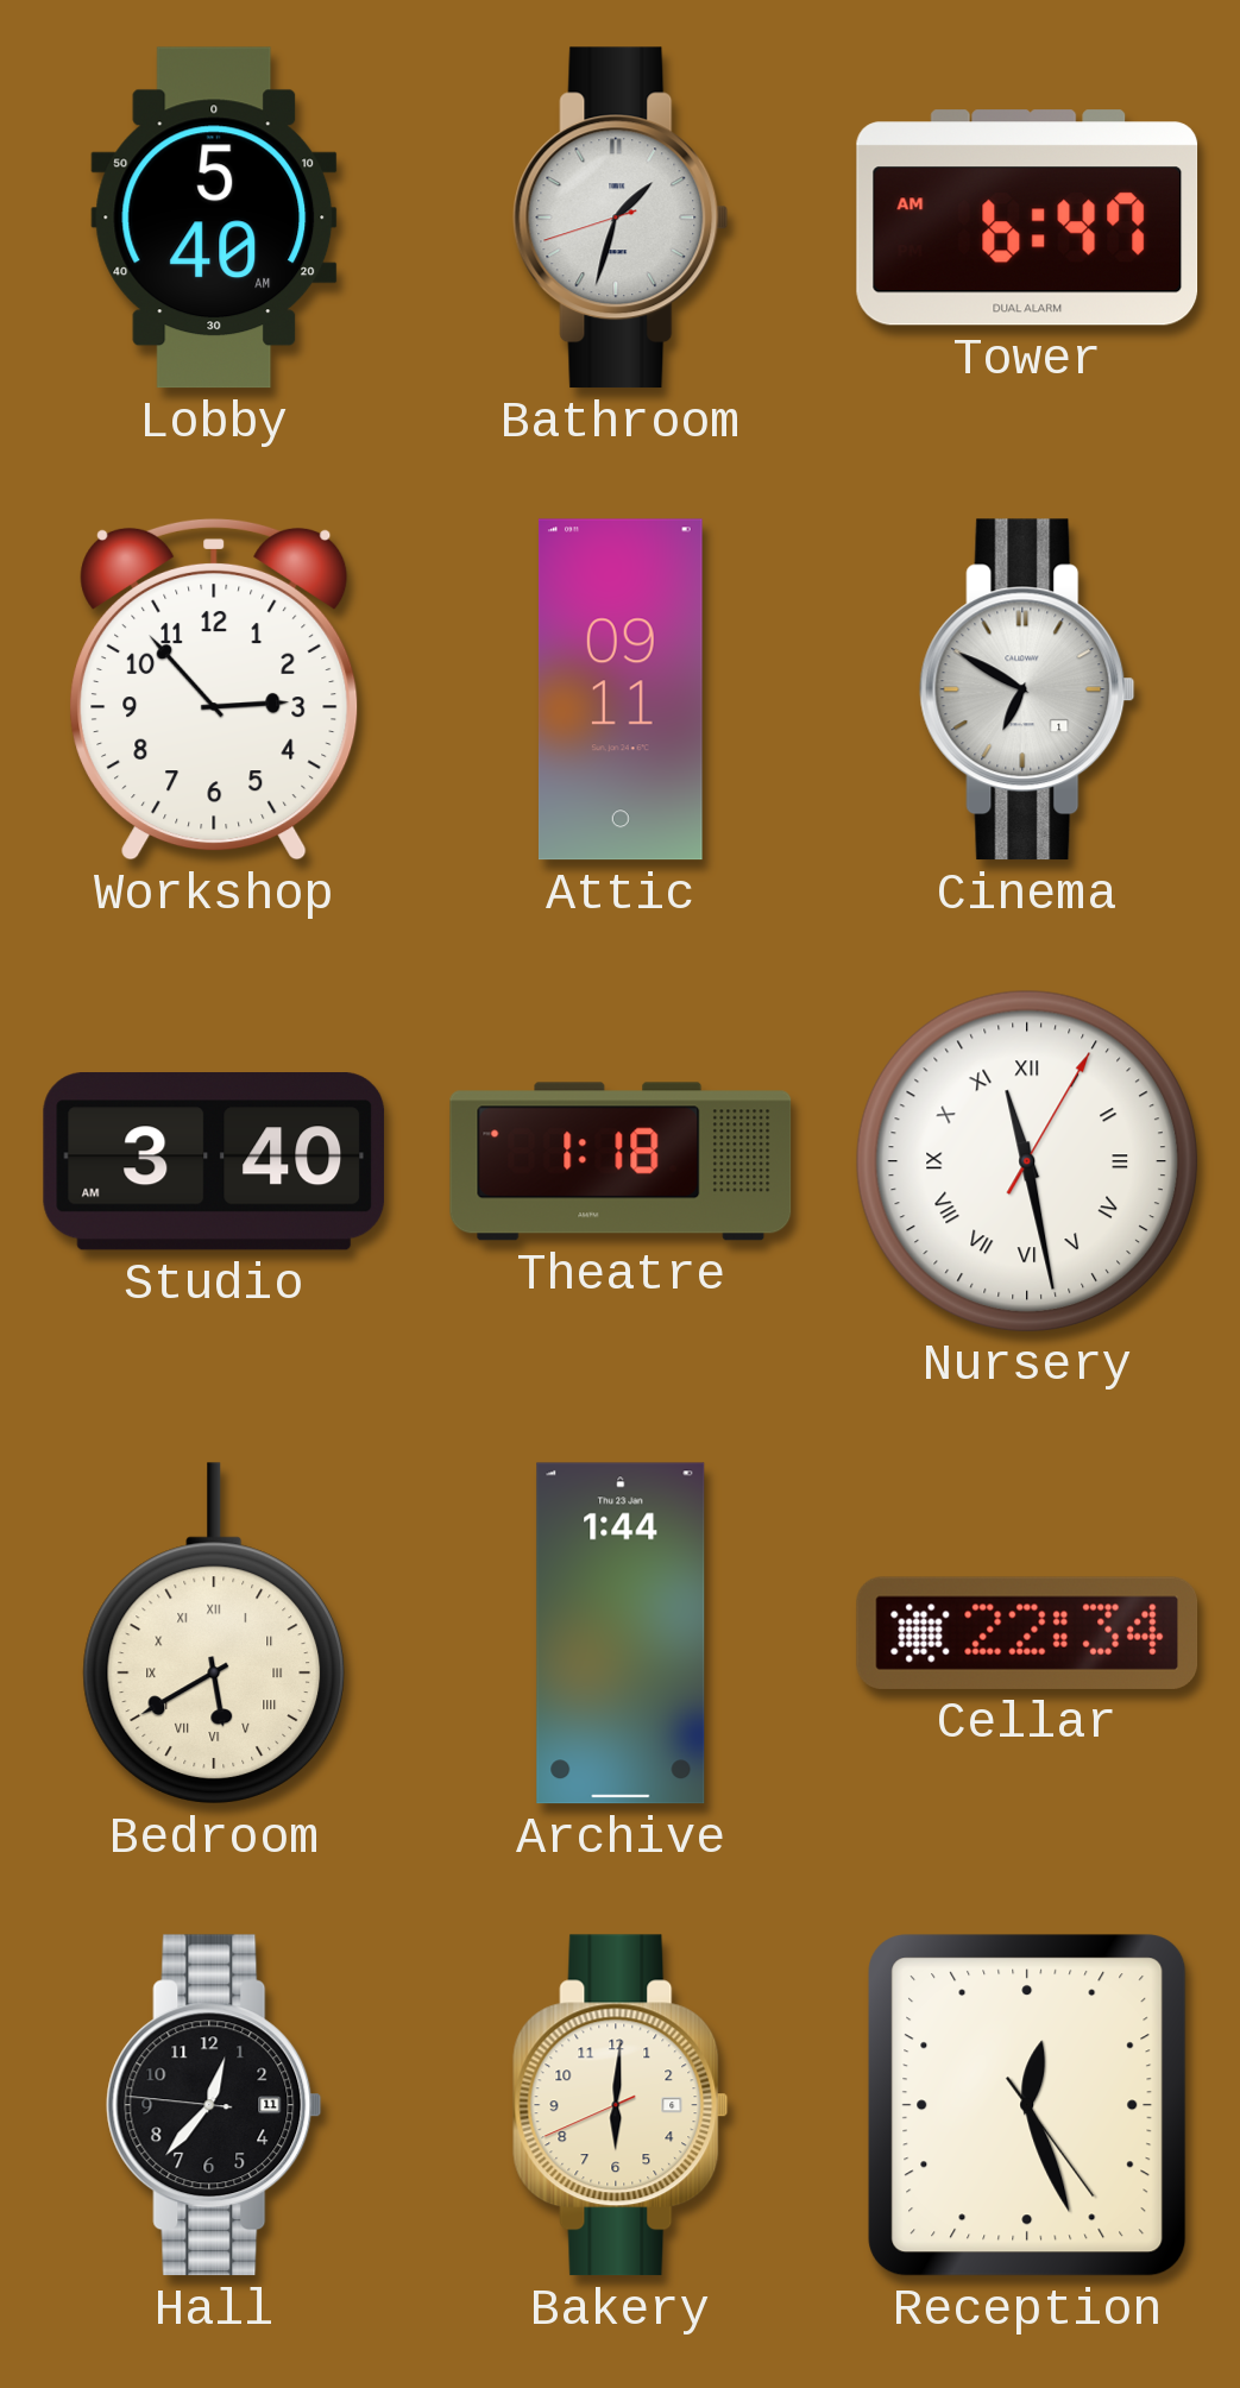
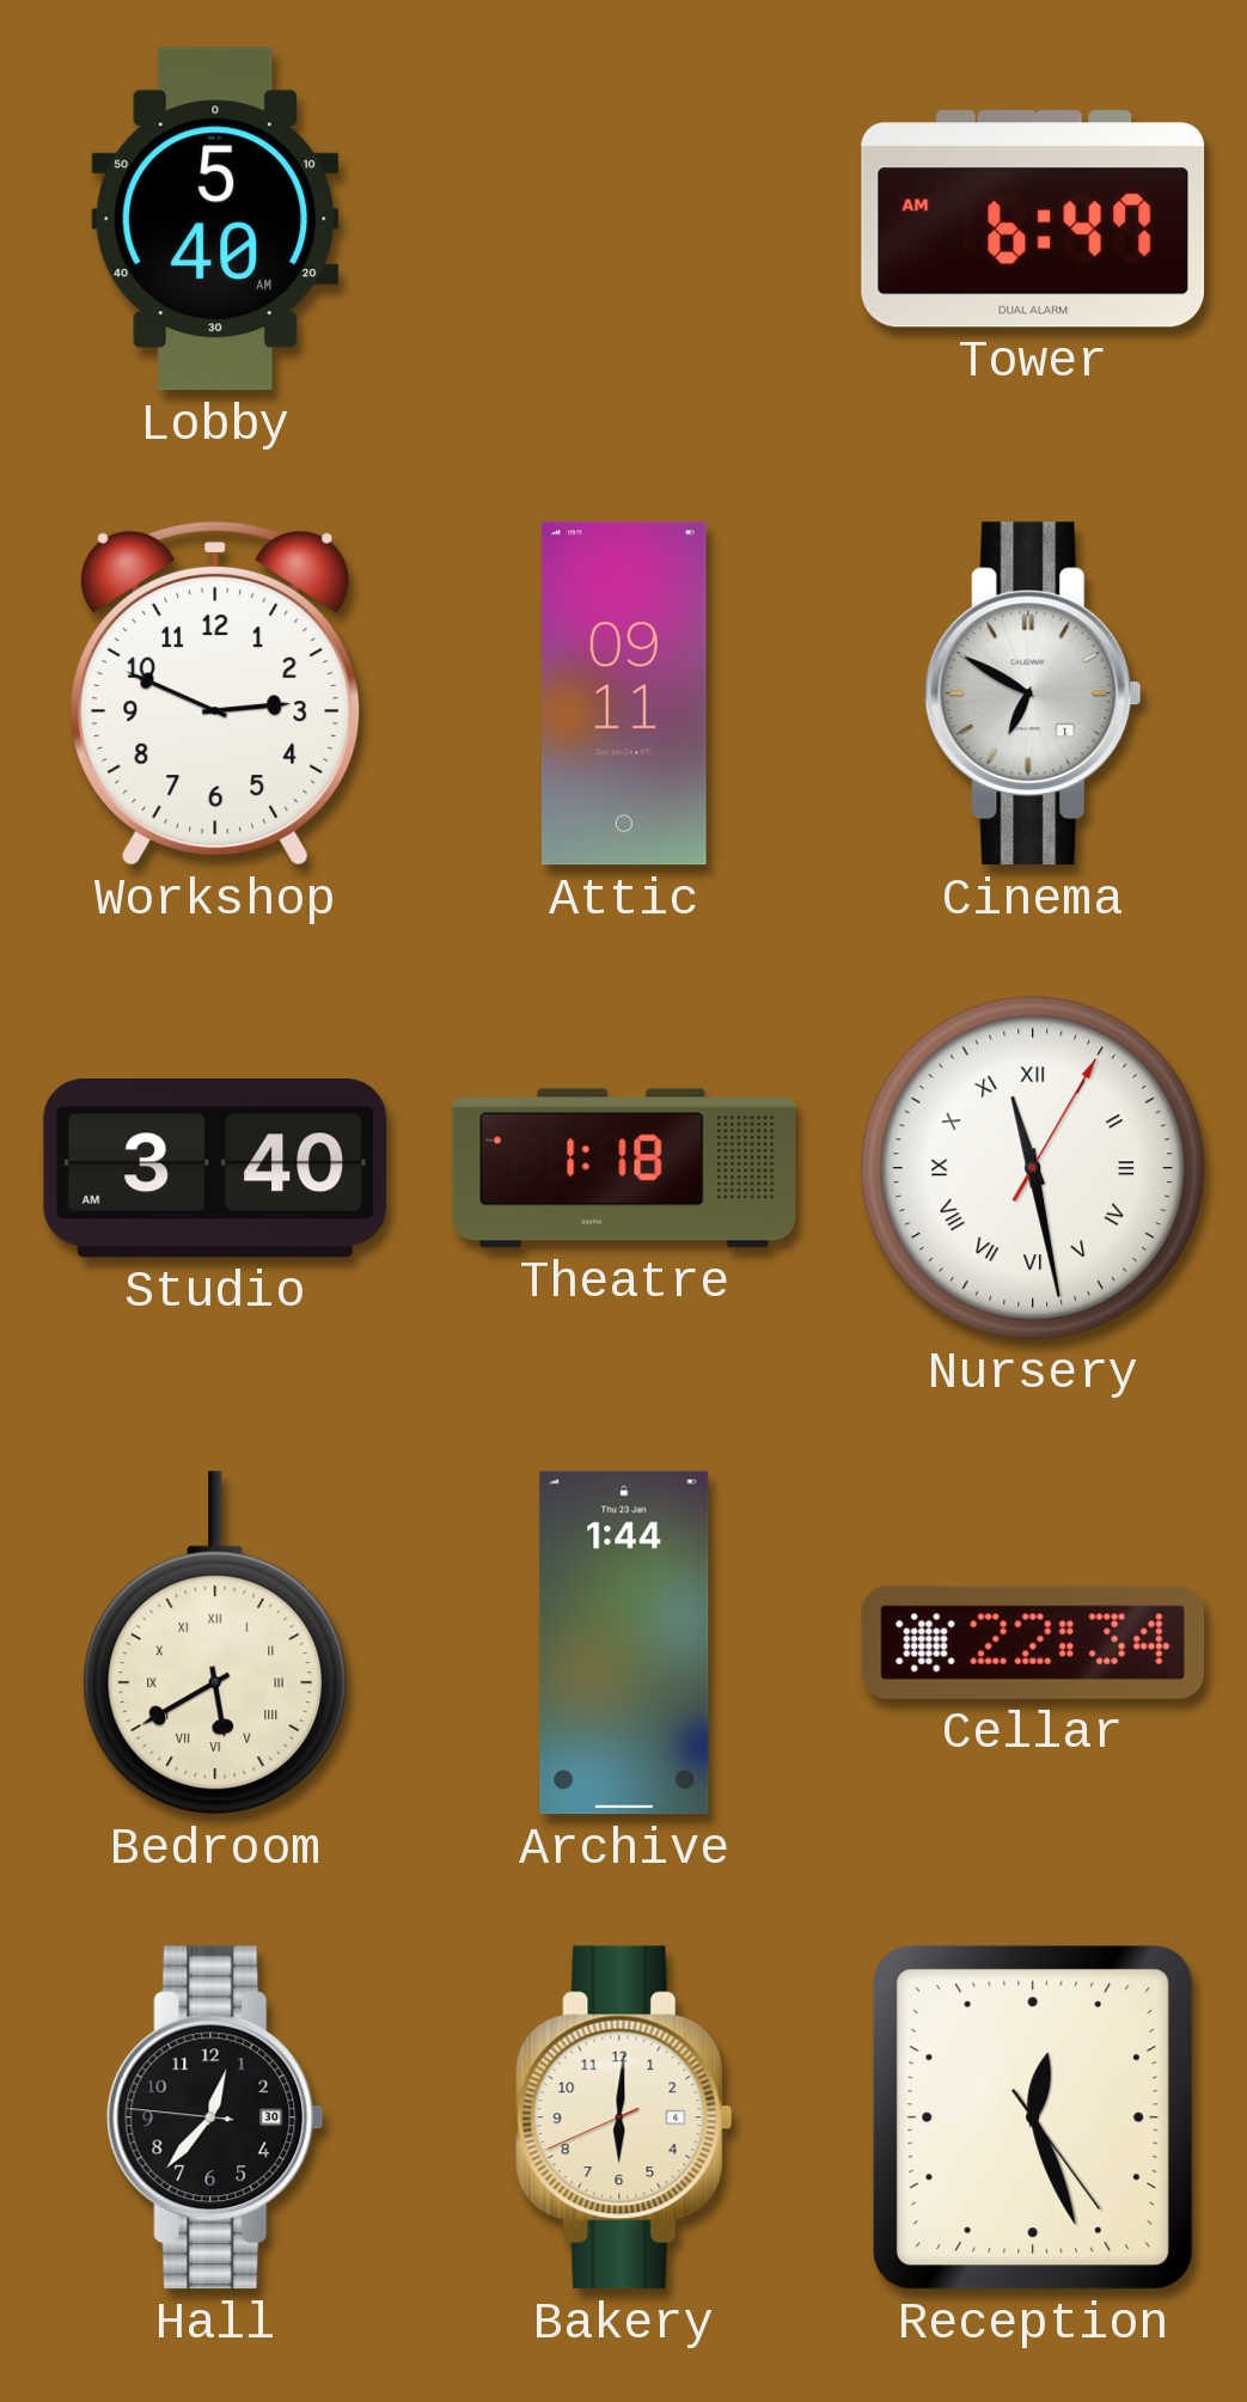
Bathroom: 1:32 -> none
Workshop: 2:53 -> 2:49
Hall date: 11 -> 30
